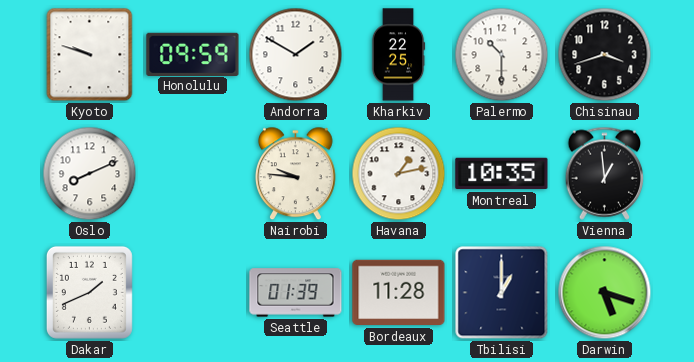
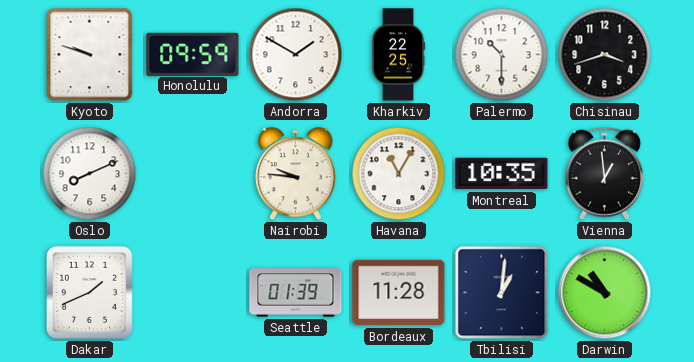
Havana: 1:13 -> 11:05
Tbilisi: 1:00 -> 1:01
Darwin: 5:18 -> 10:50
